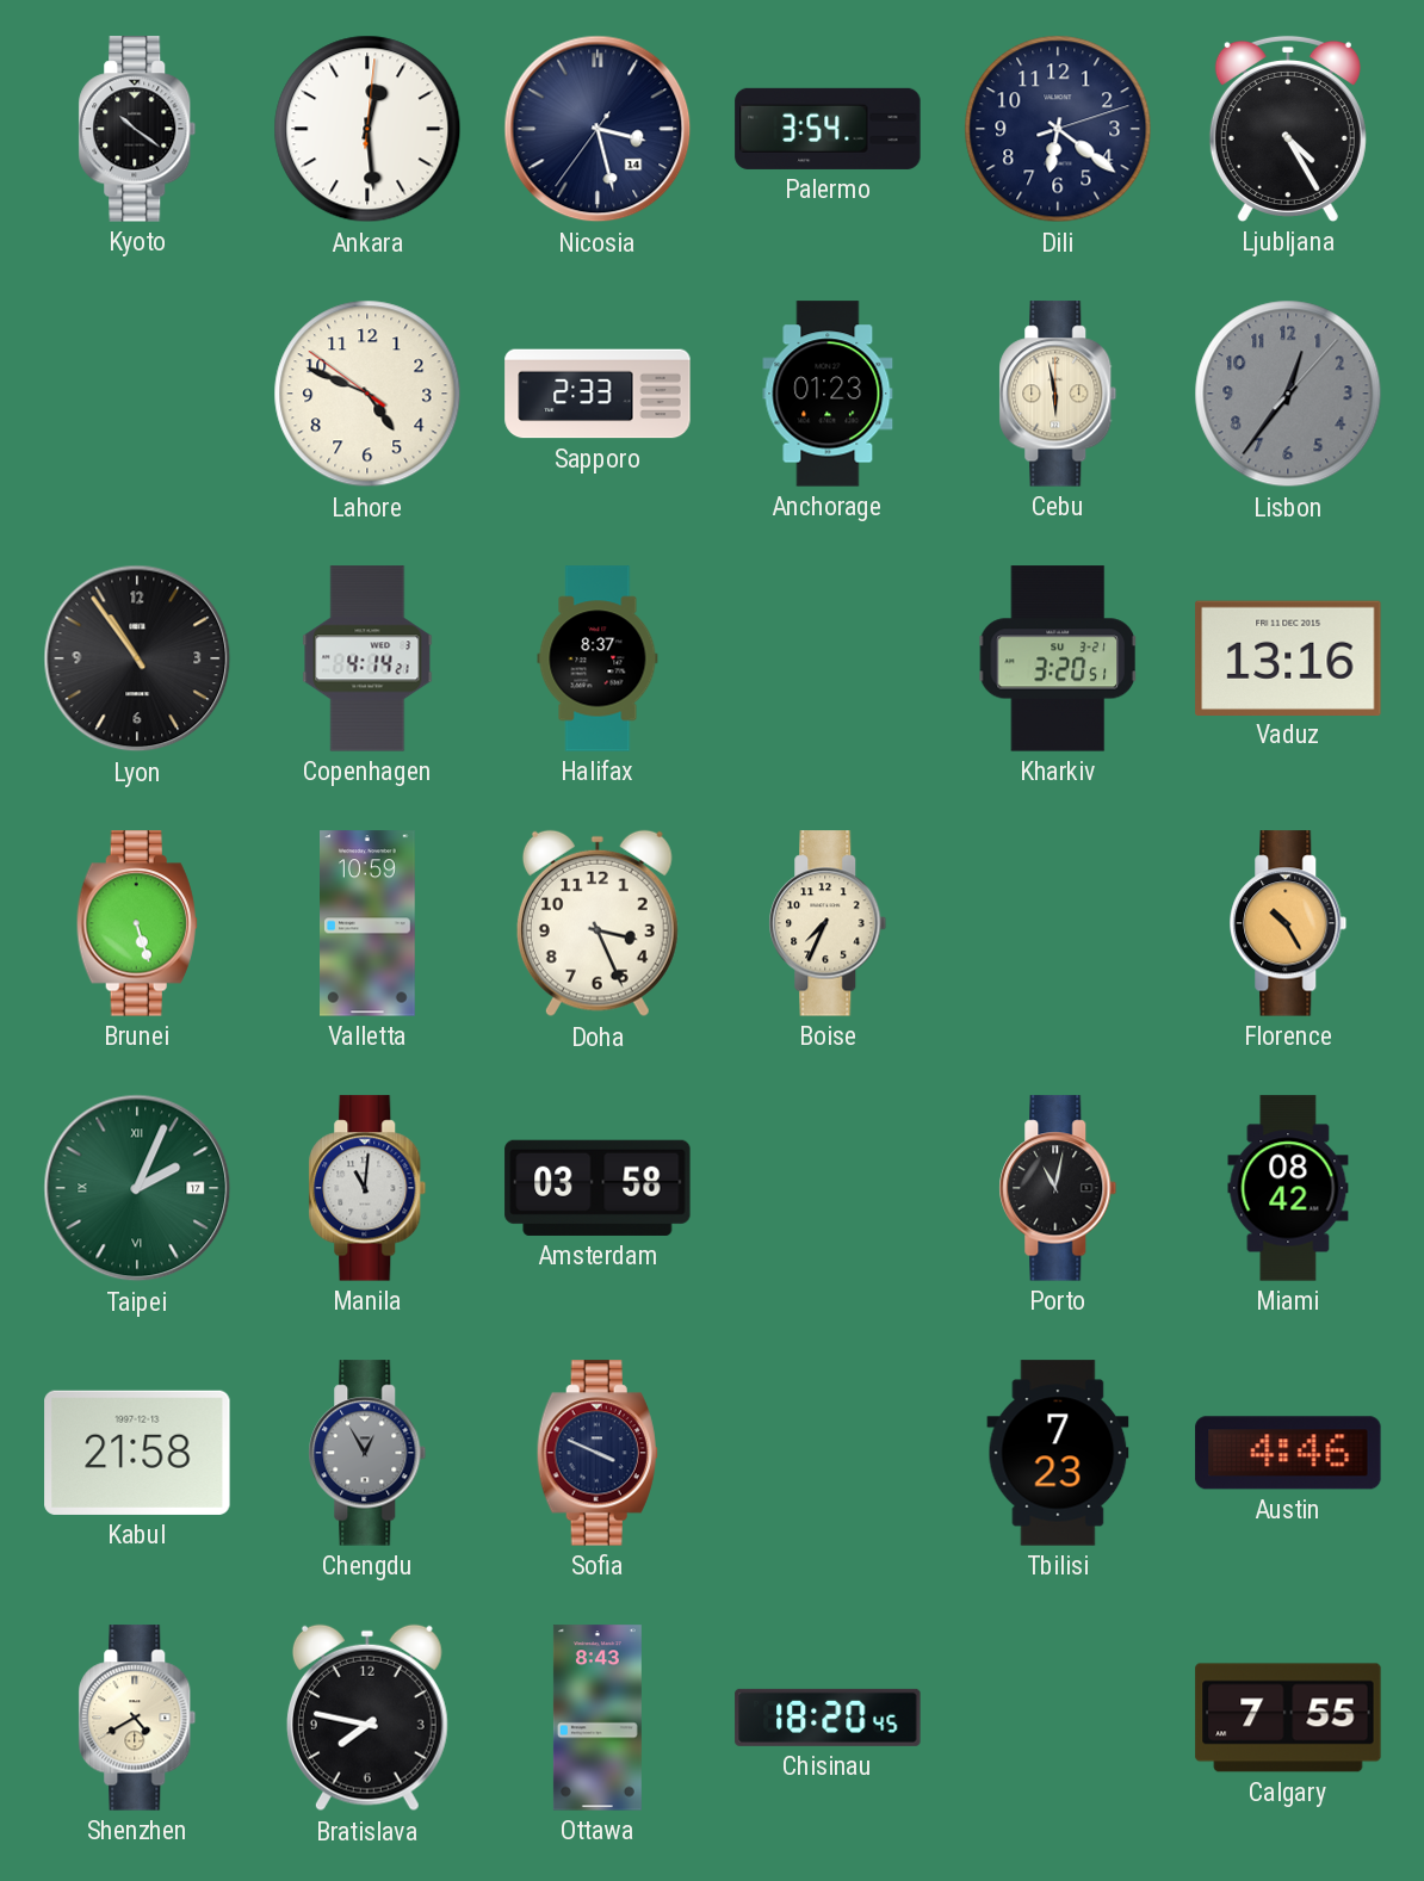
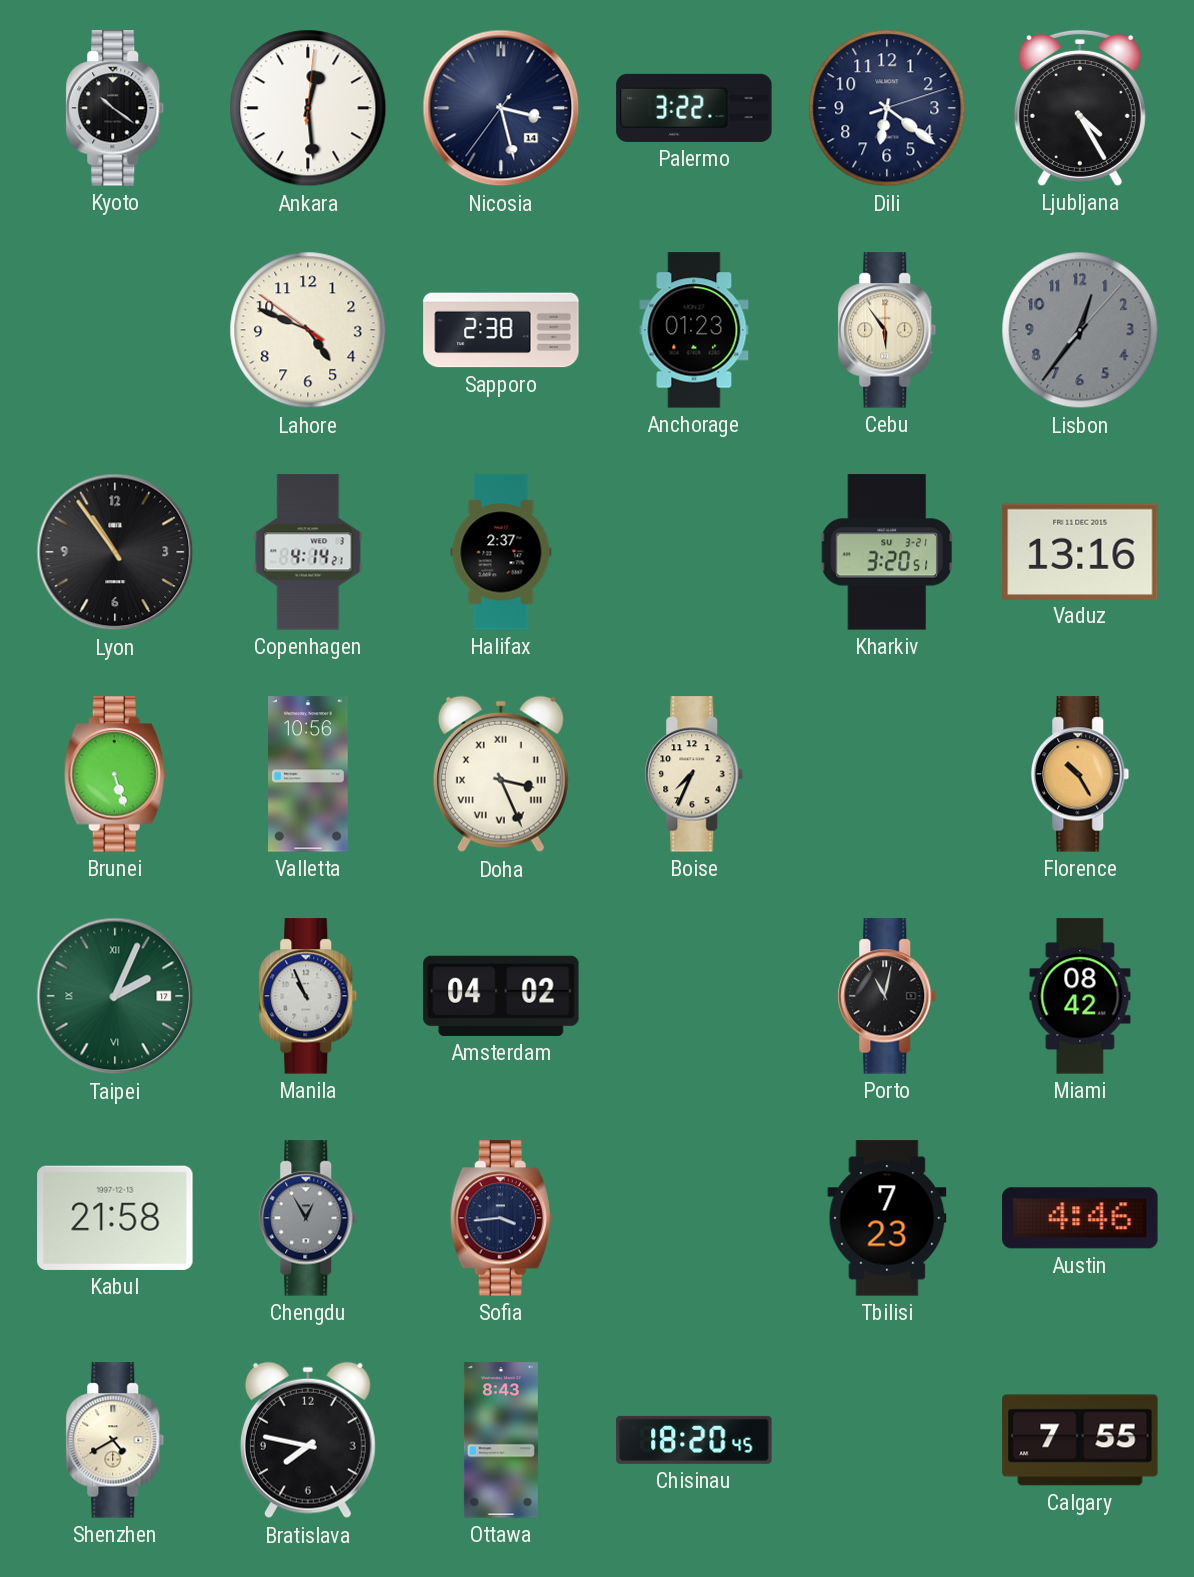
Palermo: 3:54 -> 3:22
Sapporo: 2:33 -> 2:38
Cebu: 5:58 -> 5:54
Halifax: 8:37 -> 2:37
Valletta: 10:59 -> 10:56
Doha numerals: Arabic -> Roman
Manila: 11:01 -> 10:56
Amsterdam: 03:58 -> 04:02
Sofia: 3:49 -> 3:44
